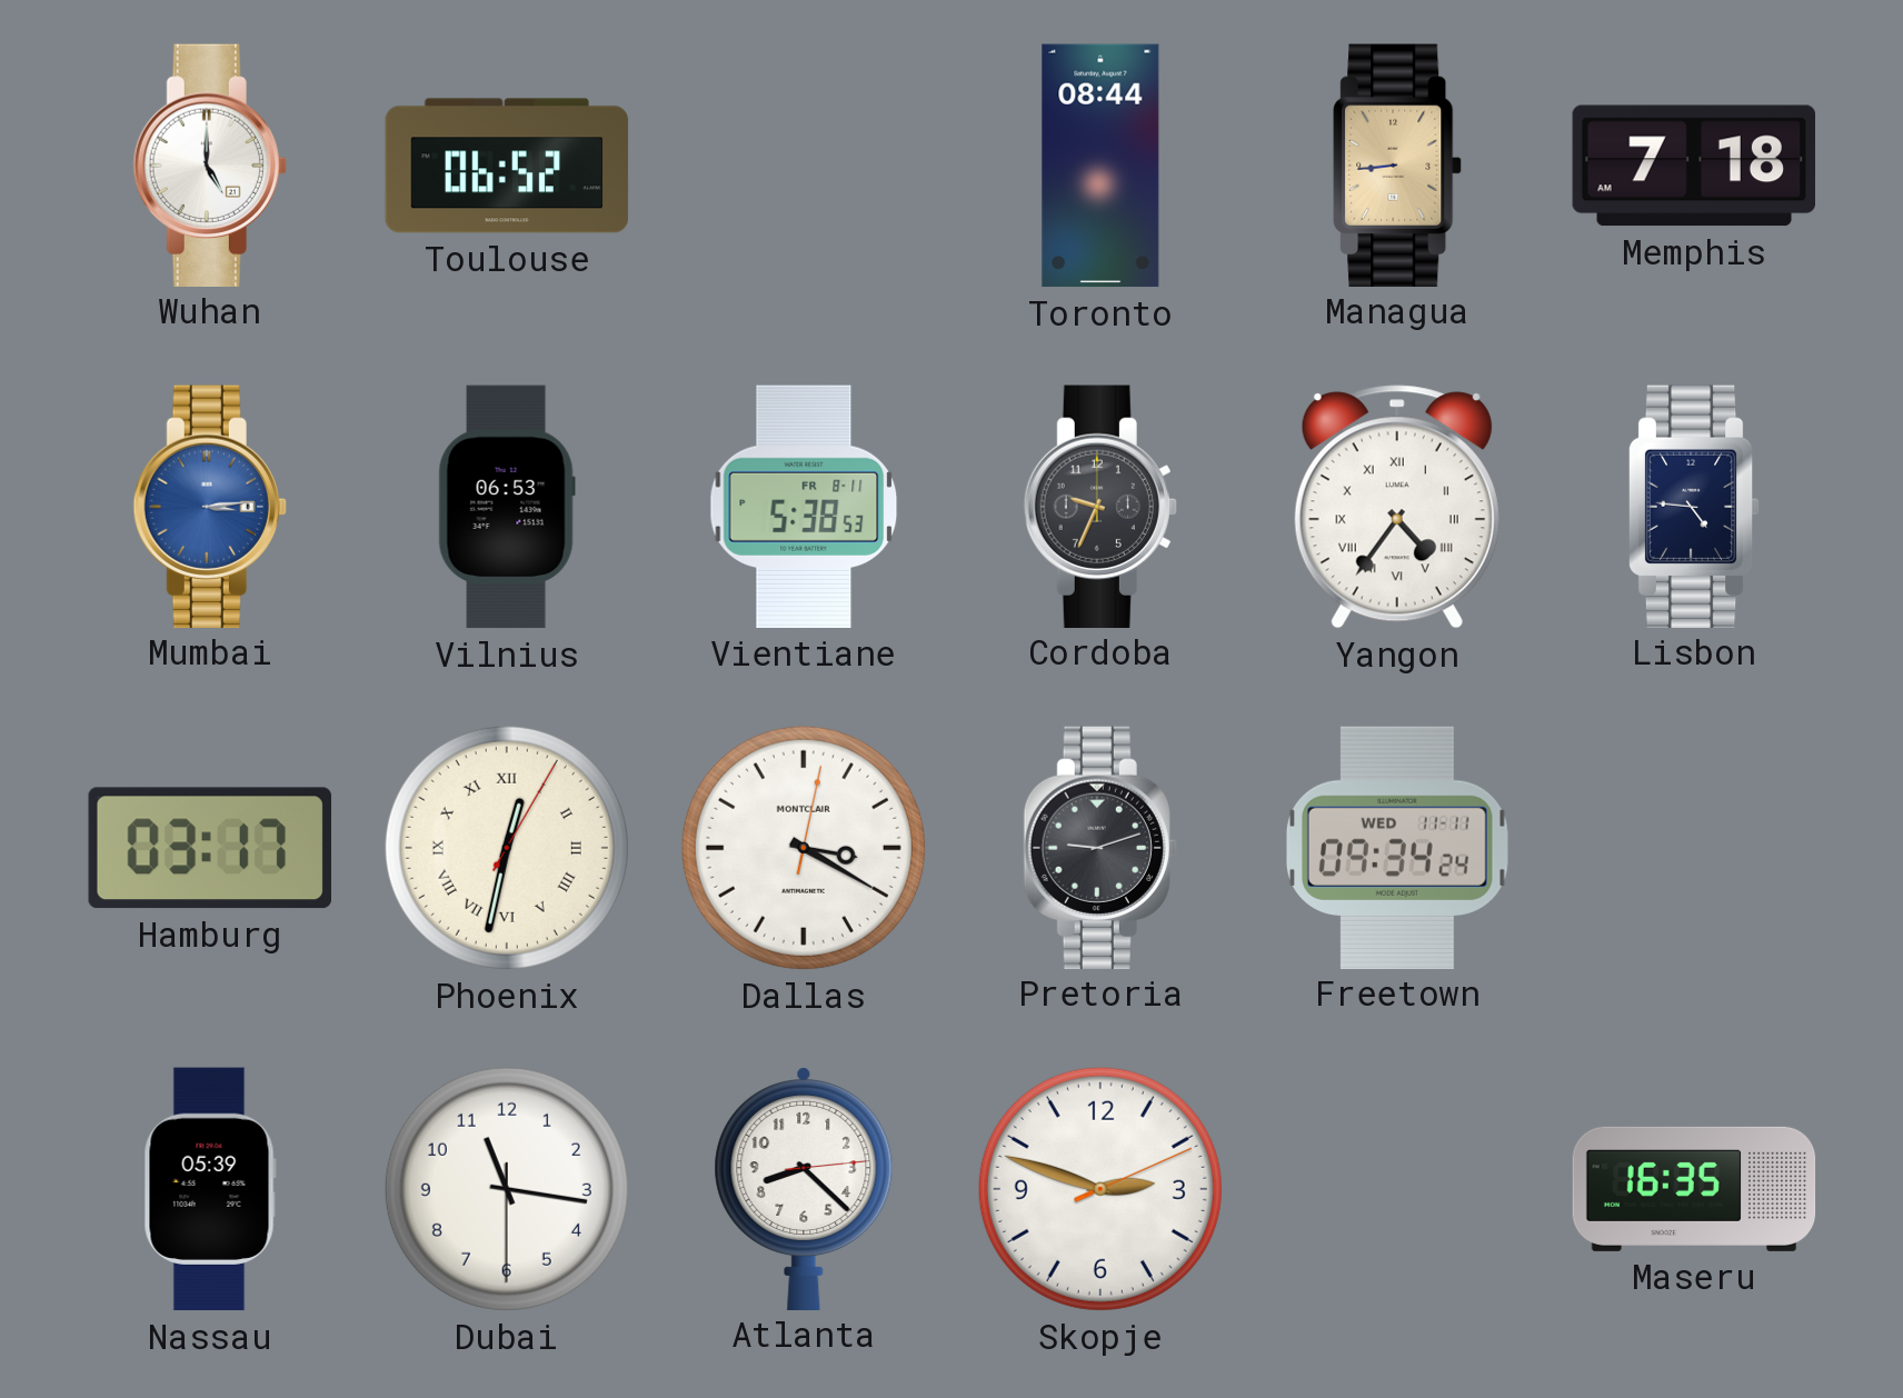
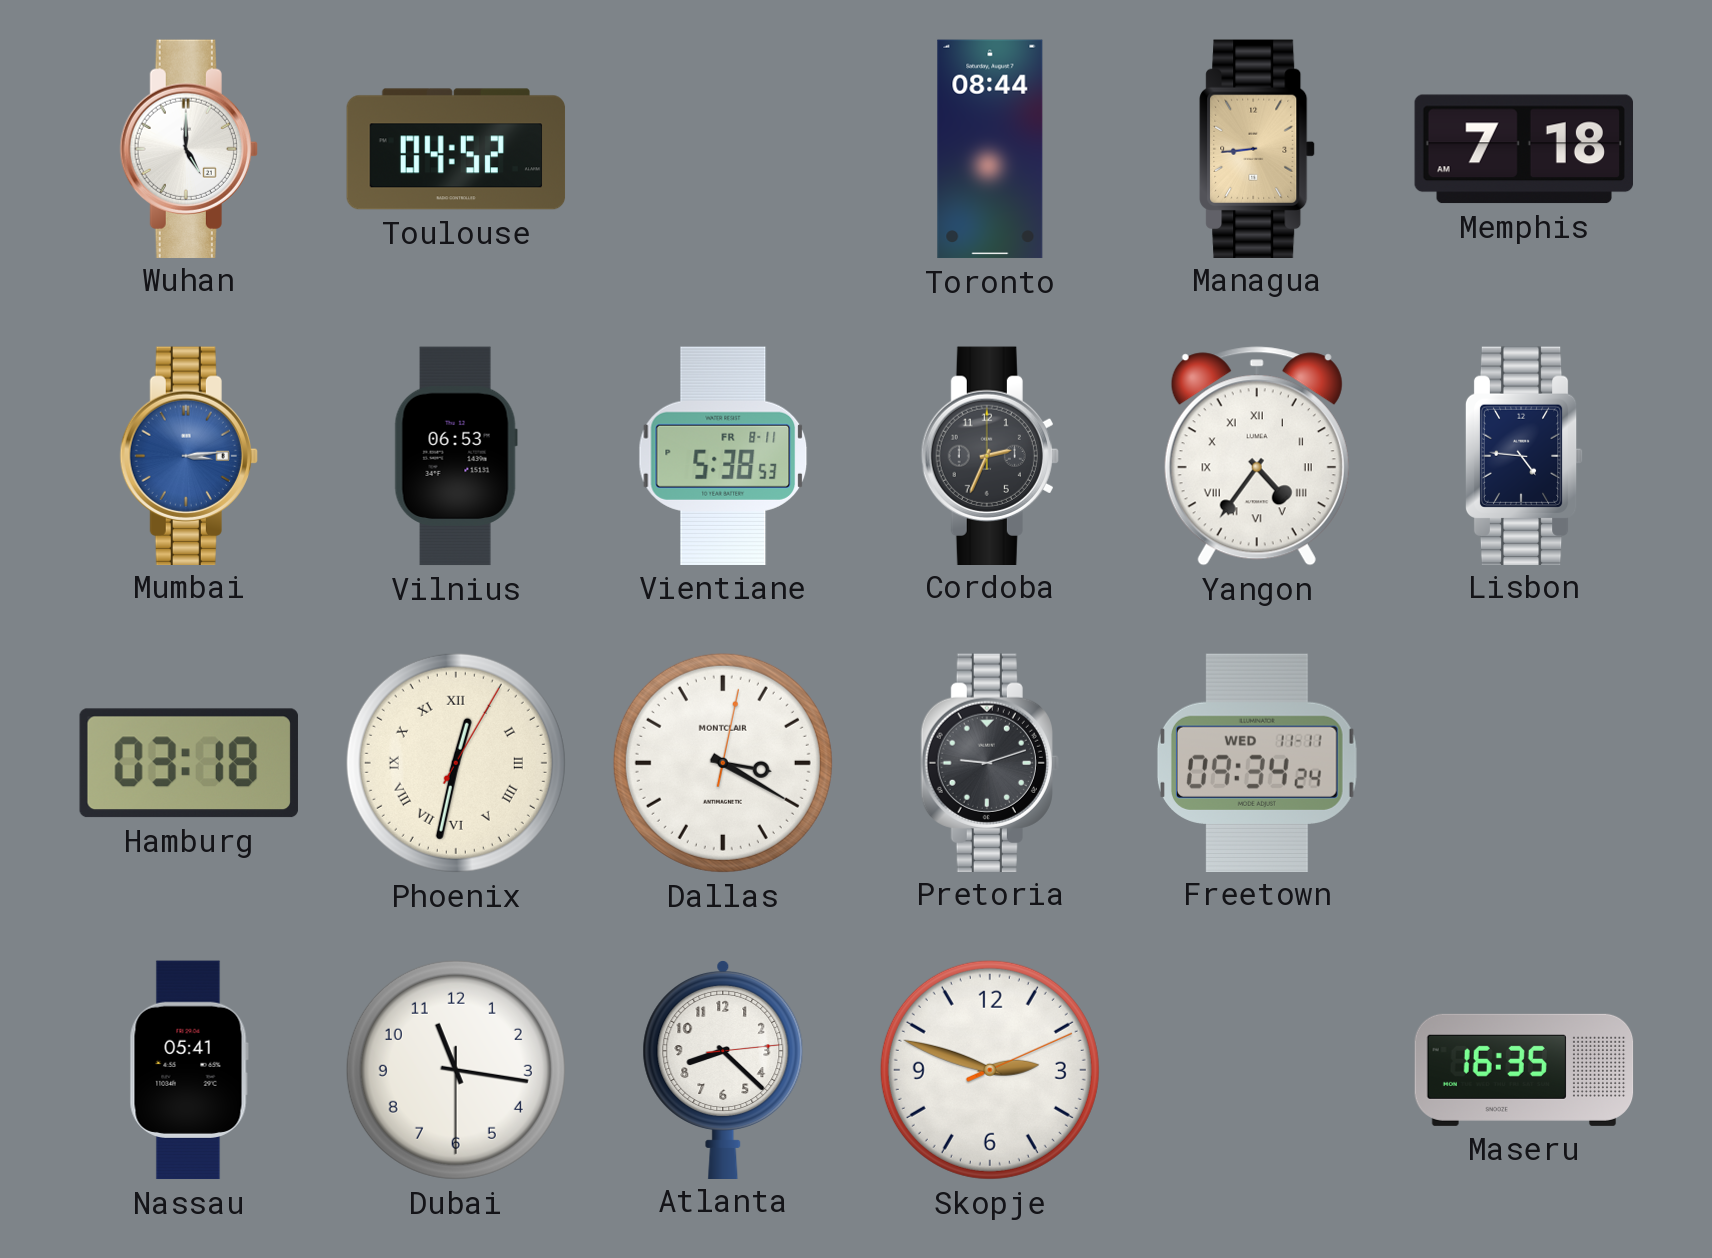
Toulouse: 06:52 -> 04:52
Cordoba: 9:34 -> 2:34
Hamburg: 03:17 -> 03:18
Nassau: 05:39 -> 05:41
